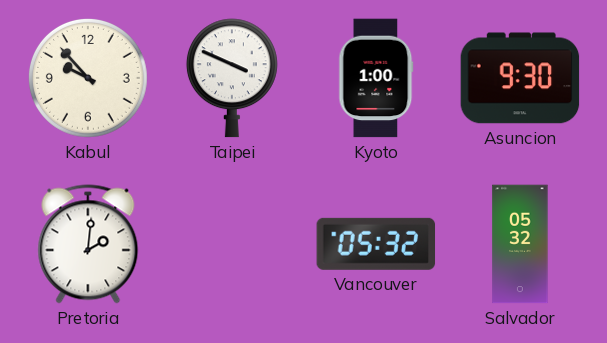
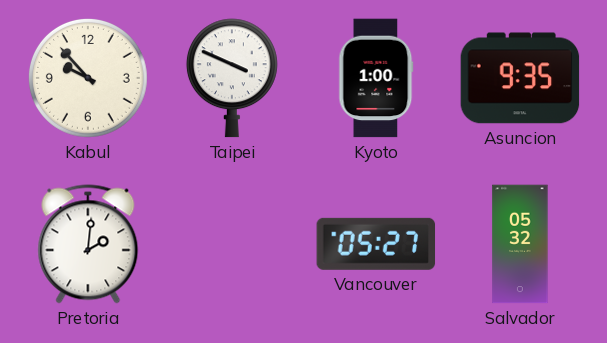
Asuncion: 9:30 -> 9:35
Vancouver: 05:32 -> 05:27
